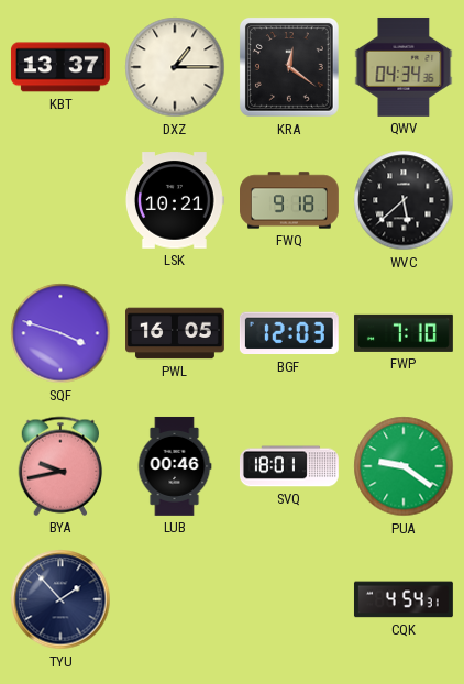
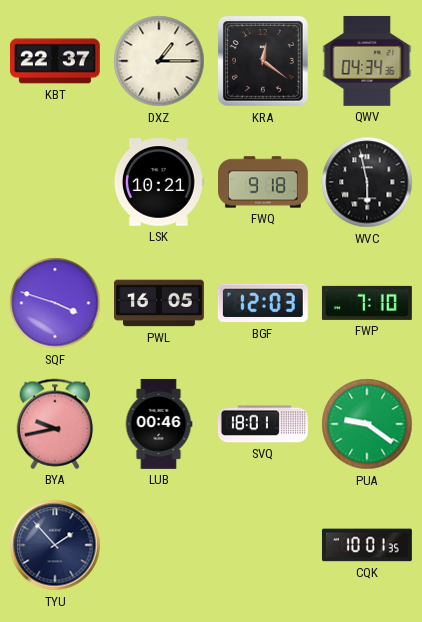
KBT: 13:37 -> 22:37
WVC: 5:38 -> 5:58
CQK: 4:54 -> 10:01
